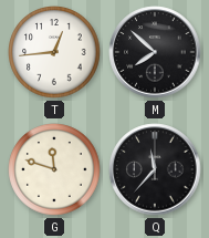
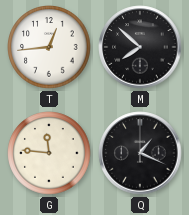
G: 11:48 -> 11:46
Q: 11:37 -> 1:19
